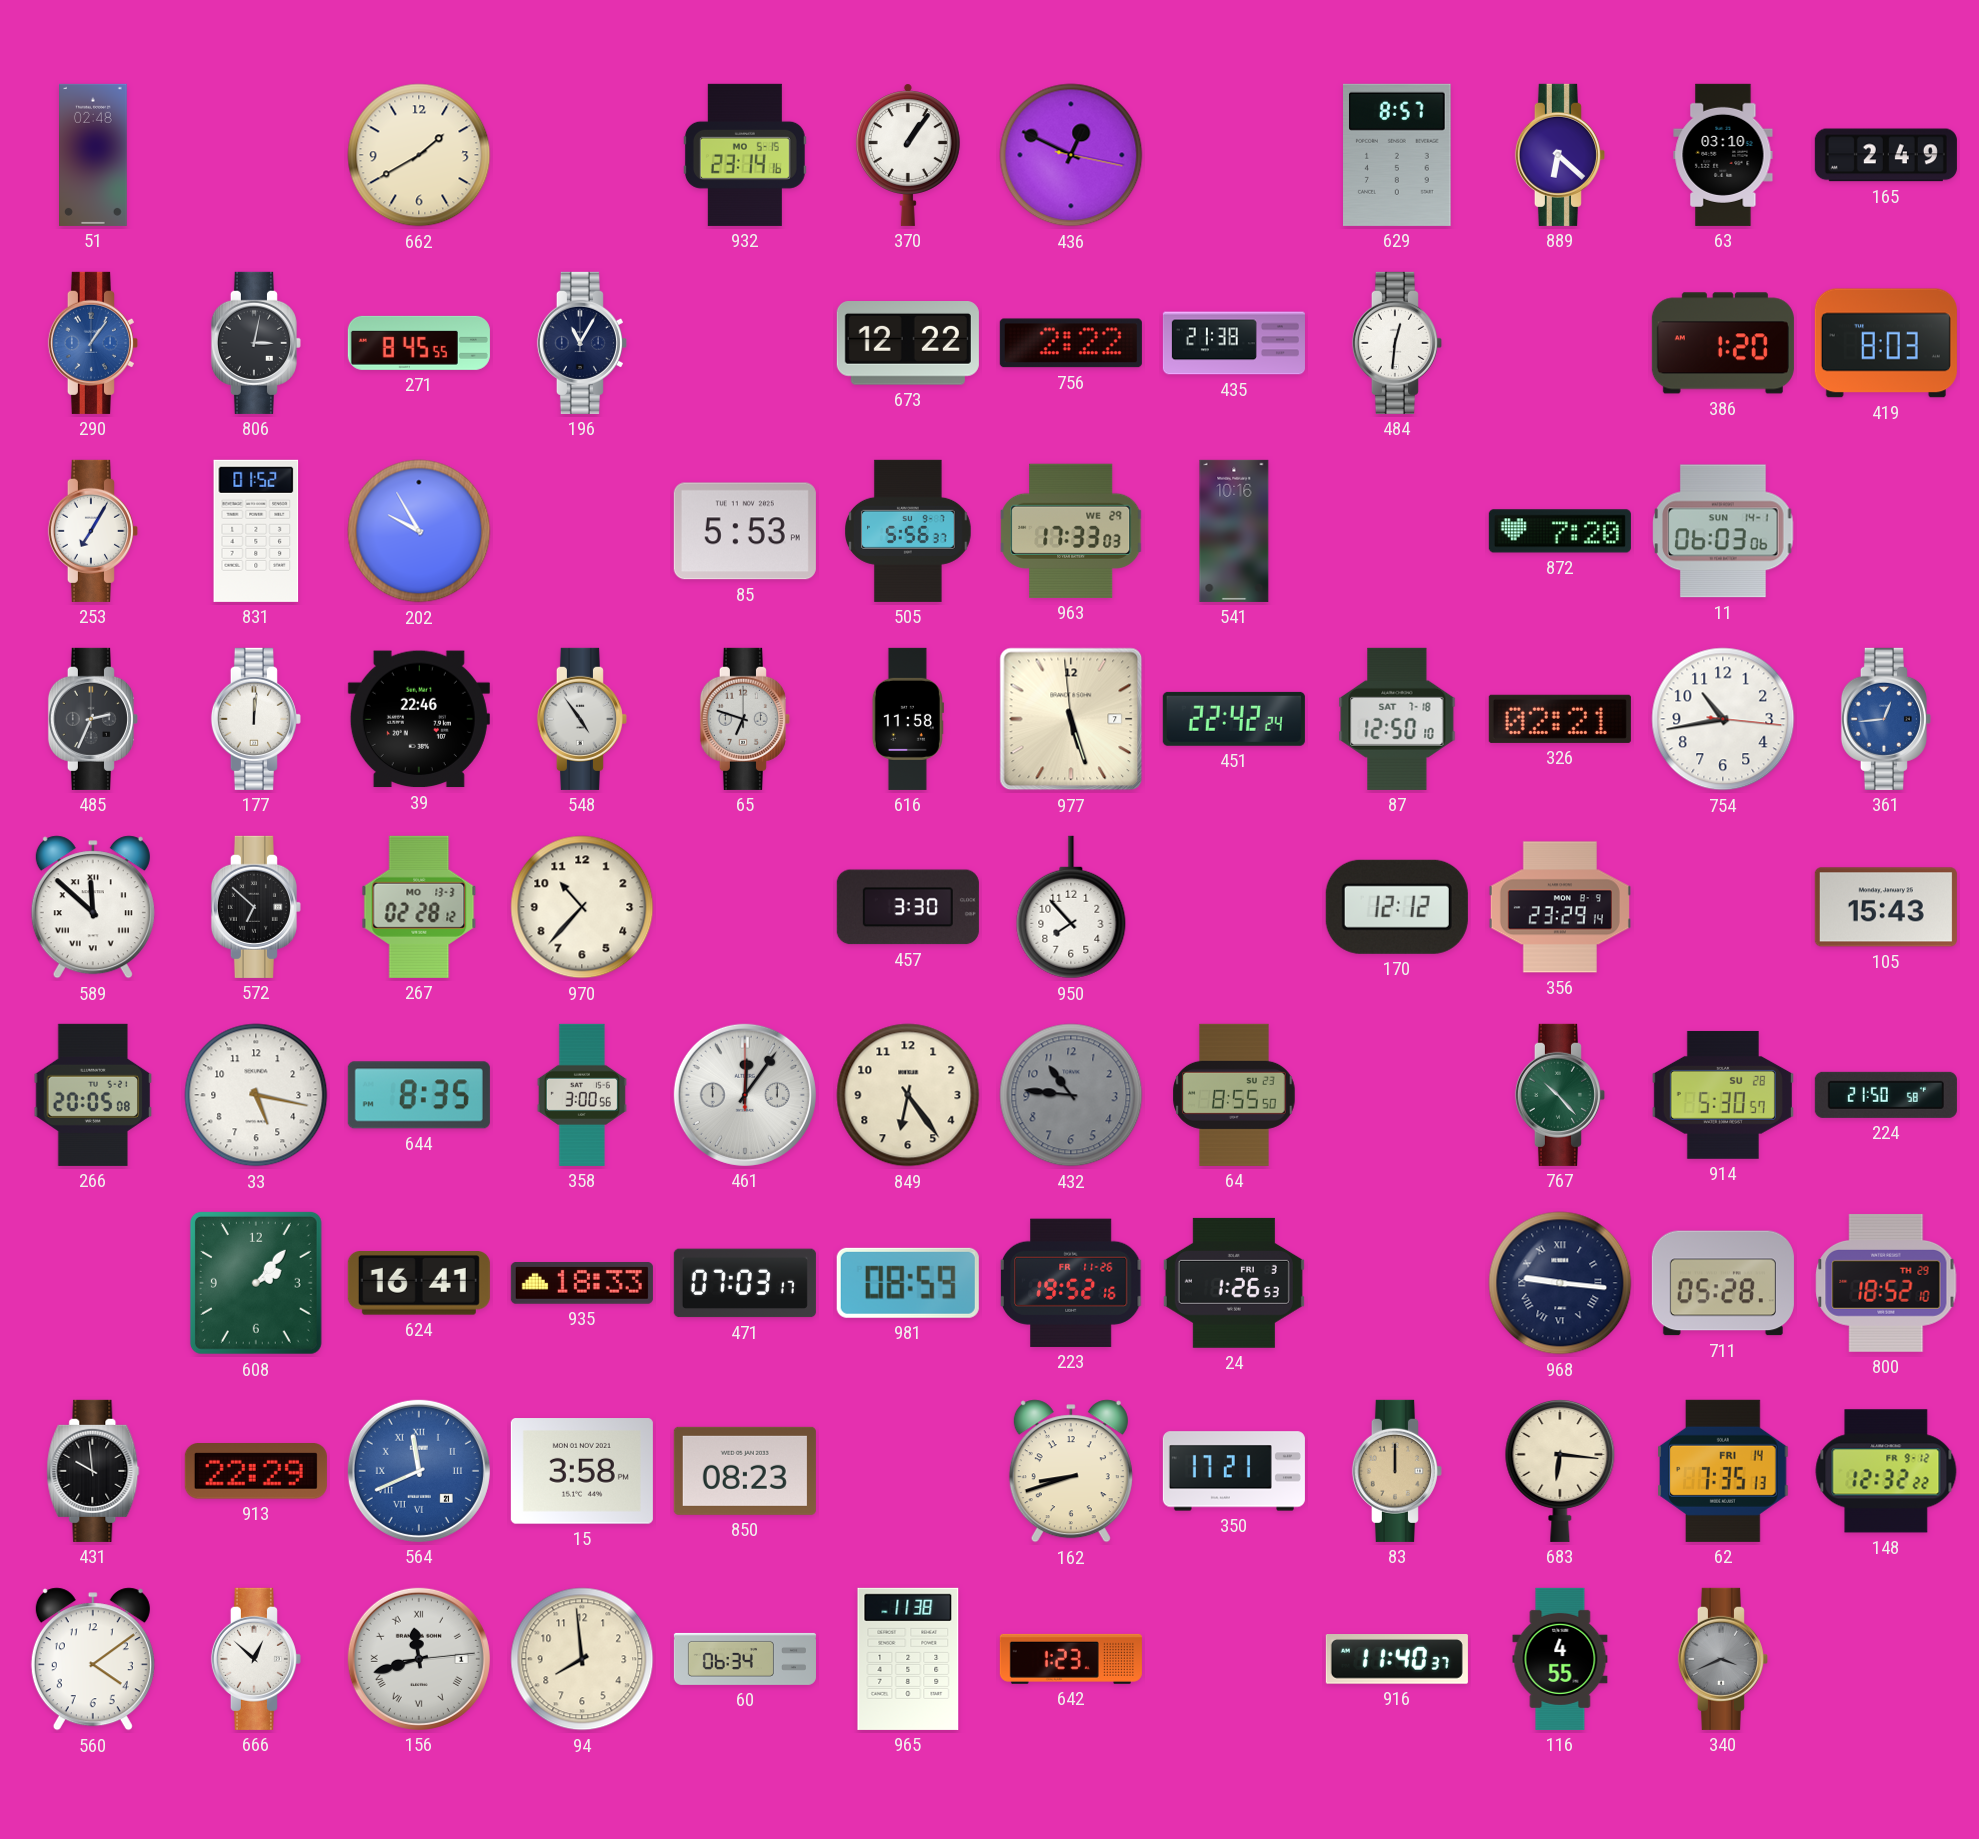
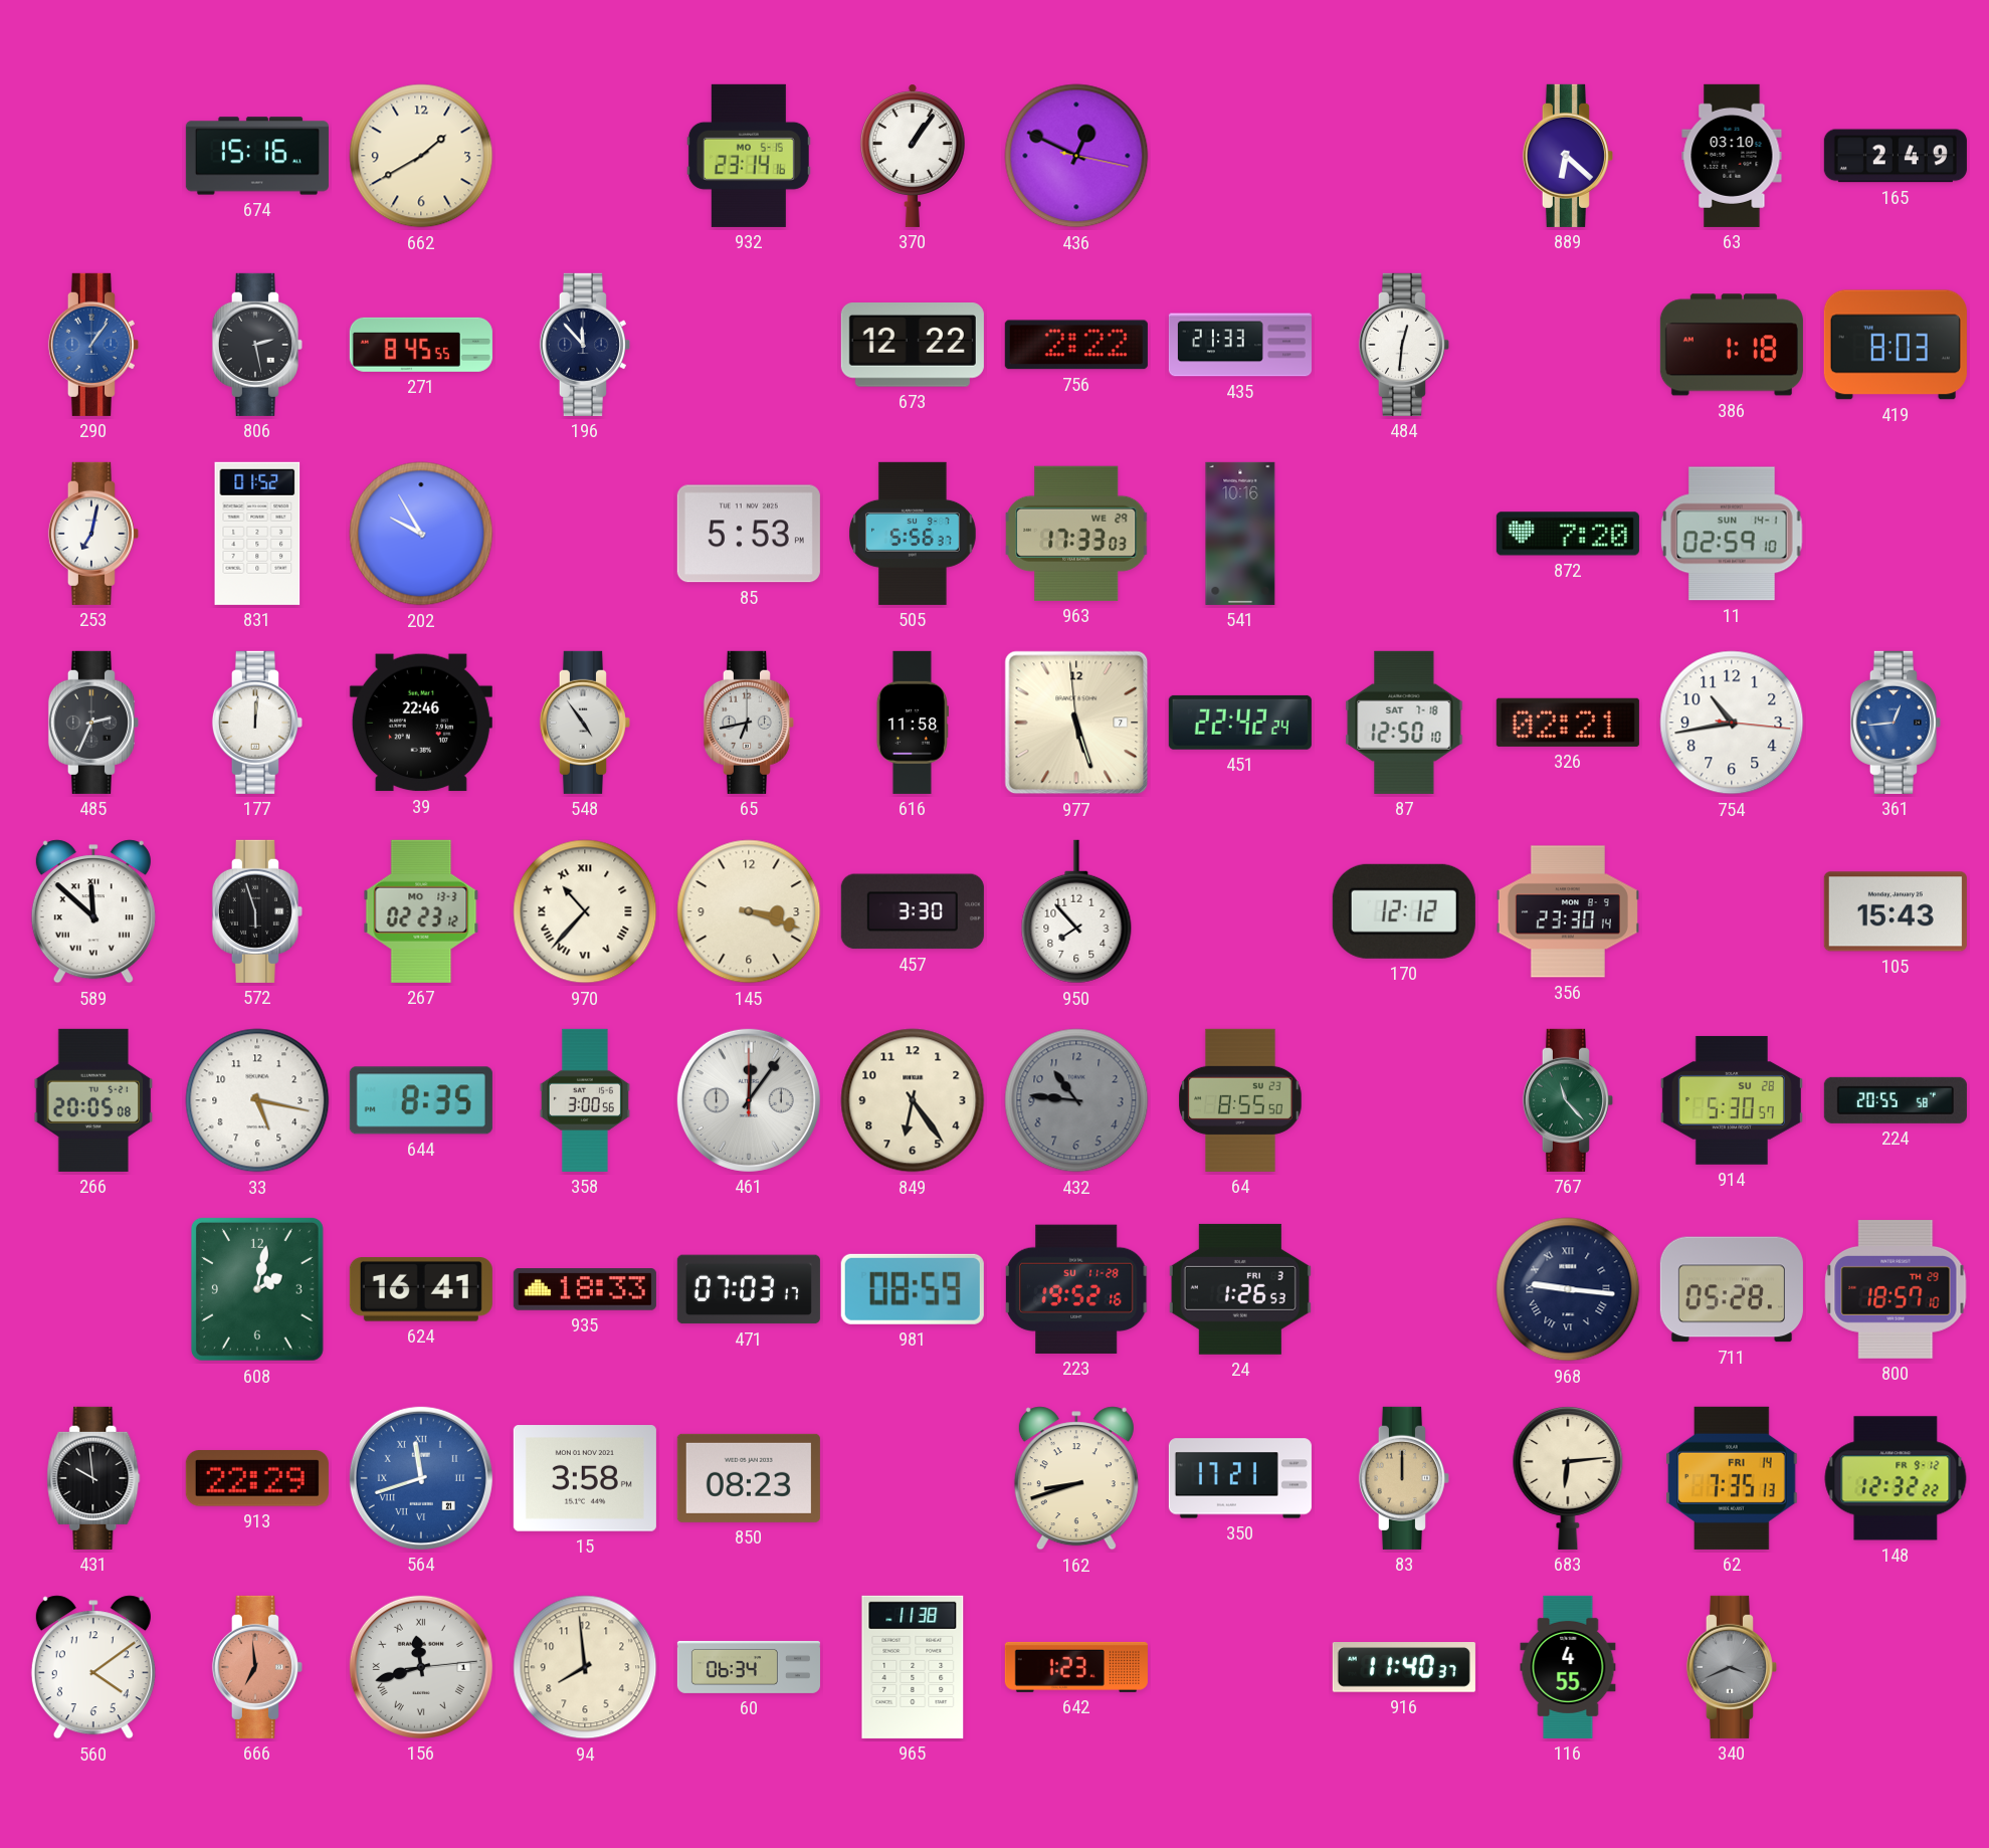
51: 02:48 -> none
674: none -> 15:16
629: 8:57 -> none
806: 3:02 -> 2:28
196: 11:05 -> 11:53
435: 21:38 -> 21:33
386: 1:20 -> 1:18
253: 7:05 -> 7:02
11: 06:03 -> 02:59
65: 6:48 -> 6:43
572: 6:52 -> 5:57
267: 02:28 -> 02:23
970 numerals: Arabic -> Roman
145: none -> 3:18
356: 23:29 -> 23:30
767: 10:23 -> 11:23
224: 21:50 -> 20:55
608: 2:07 -> 2:02
223 date: FR 11-26 -> SU 11-28
800: 18:52 -> 18:57
564: 11:41 -> 11:42
683: 6:16 -> 6:14
666: 12:52 -> 6:59
666 dial: white -> salmon
